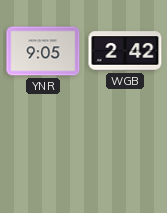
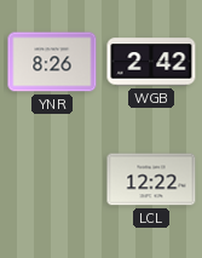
YNR: 9:05 -> 8:26
LCL: none -> 12:22
